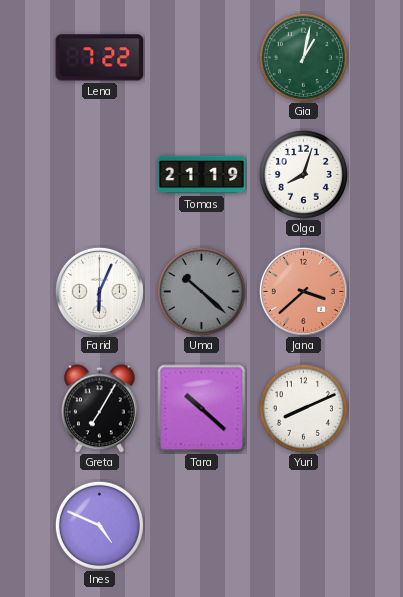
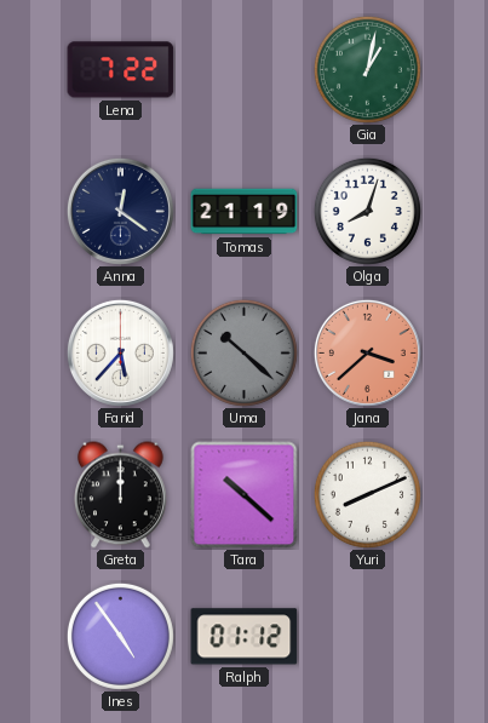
Anna: none -> 12:21
Farid: 6:04 -> 5:37
Greta: 7:05 -> 12:00
Ines: 4:49 -> 4:54
Ralph: none -> 01:12
